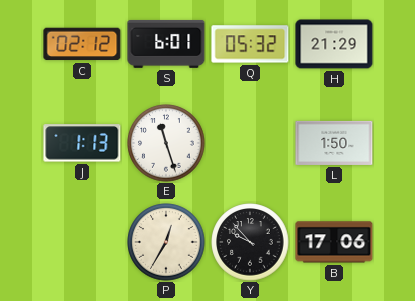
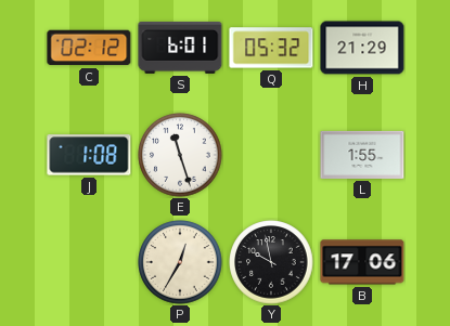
J: 1:13 -> 1:08
L: 1:50 -> 1:55
Y: 9:53 -> 9:58
